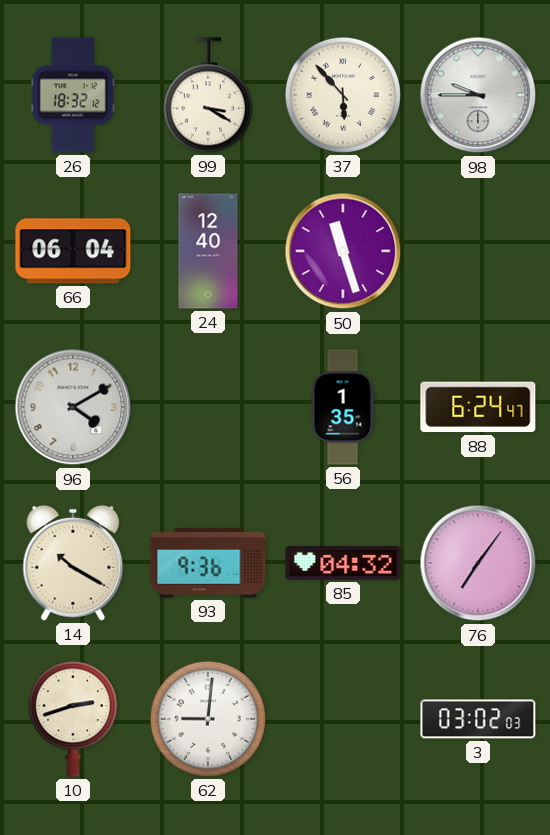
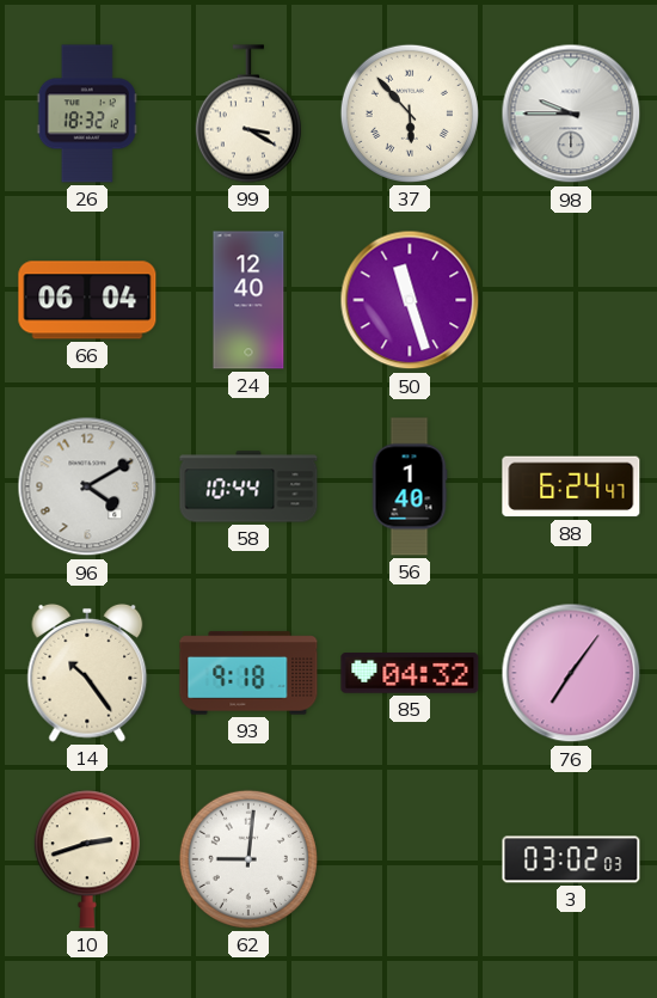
58: none -> 10:44
56: 1:35 -> 1:40
14: 10:20 -> 10:24
93: 9:36 -> 9:18
